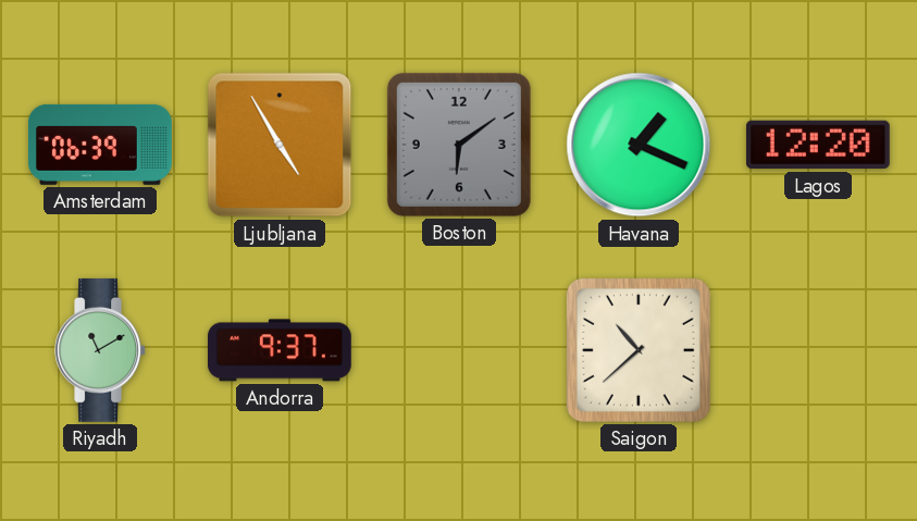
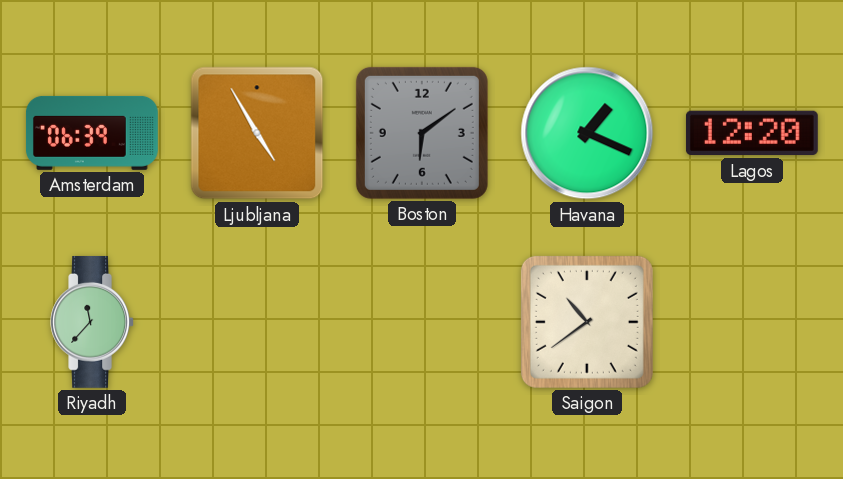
Riyadh: 11:10 -> 11:37
Andorra: 9:37 -> none
Saigon: 10:38 -> 10:39
